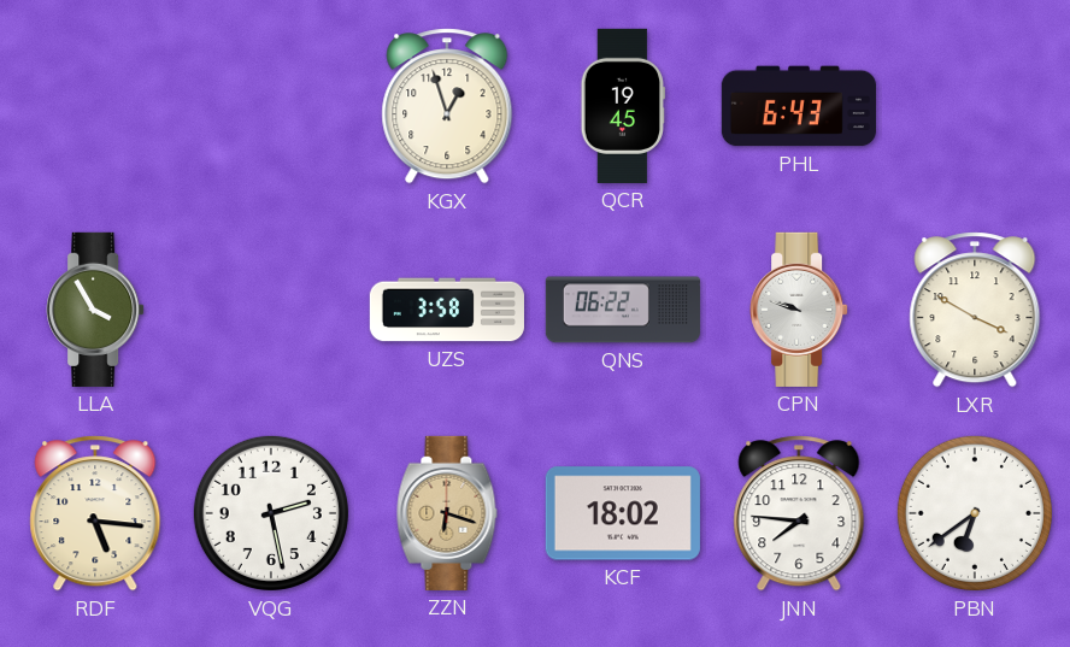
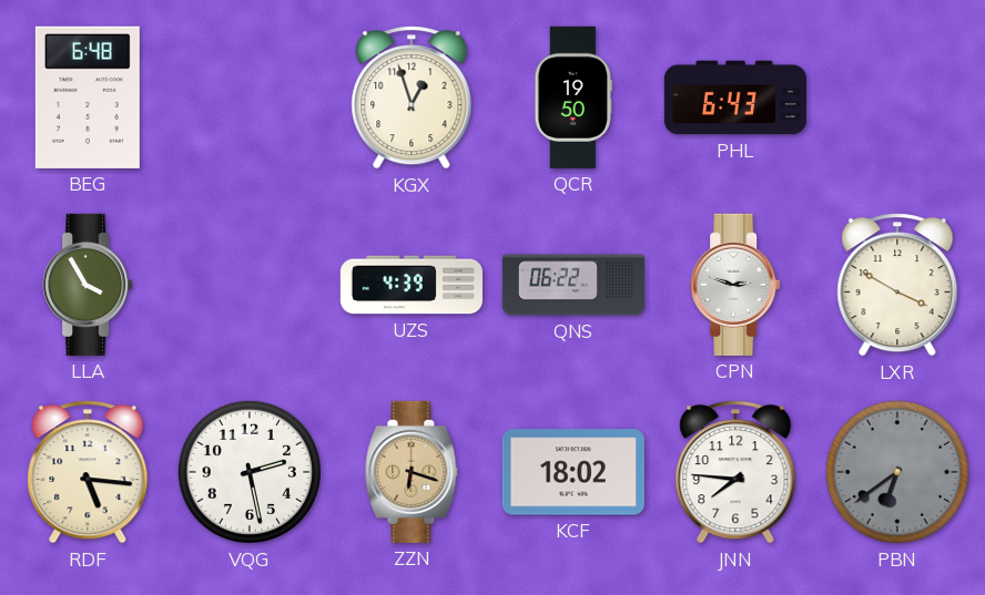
BEG: none -> 6:48
QCR: 19:45 -> 19:50
UZS: 3:58 -> 4:39
CPN: 9:48 -> 2:48
PBN dial: white -> grey
